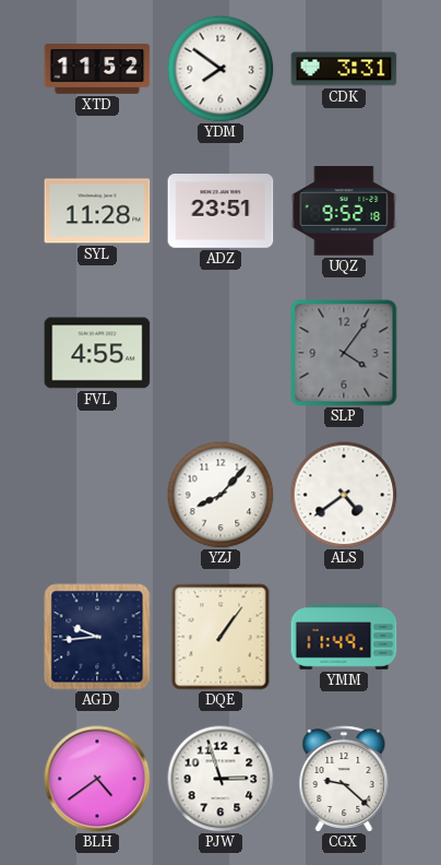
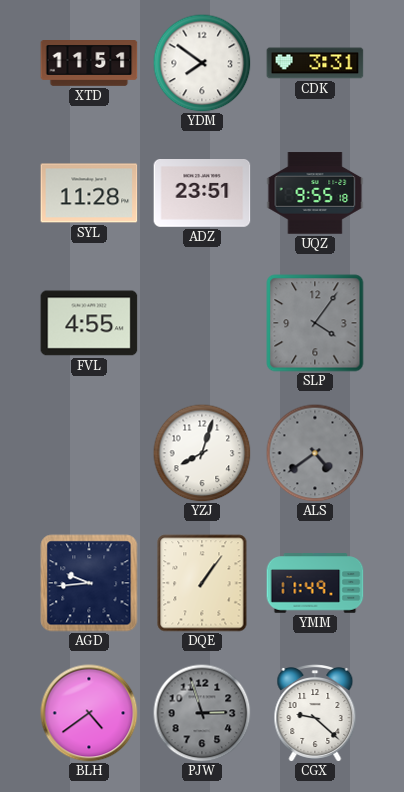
XTD: 11:52 -> 11:51
UQZ: 9:52 -> 9:55
YZJ: 8:07 -> 8:03
ALS dial: white -> grey
PJW dial: white -> grey
